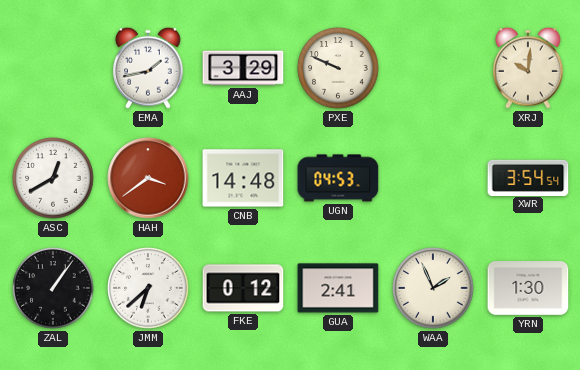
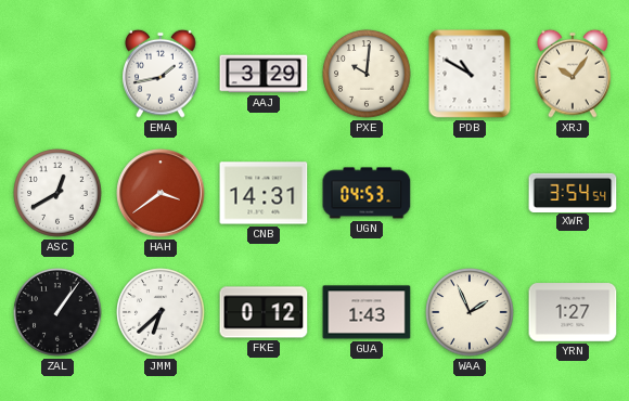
PXE: 9:49 -> 10:01
PDB: none -> 10:50
XRJ: 10:01 -> 10:06
CNB: 14:48 -> 14:31
GUA: 2:41 -> 1:43
YRN: 1:30 -> 1:27
